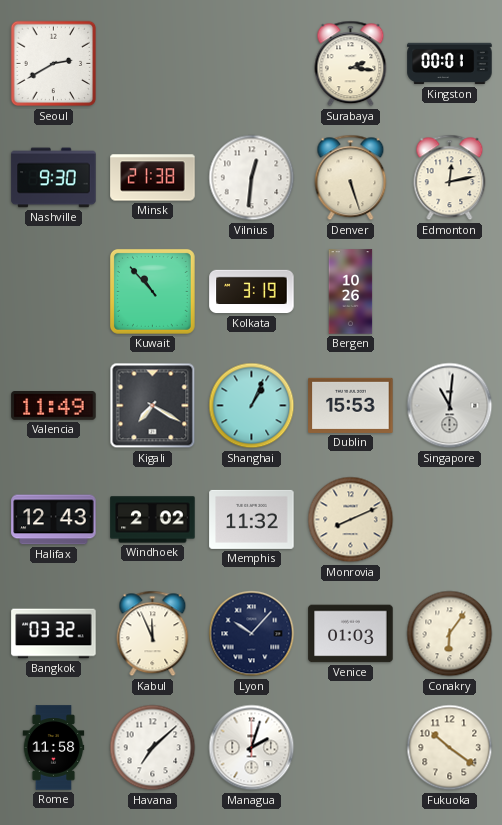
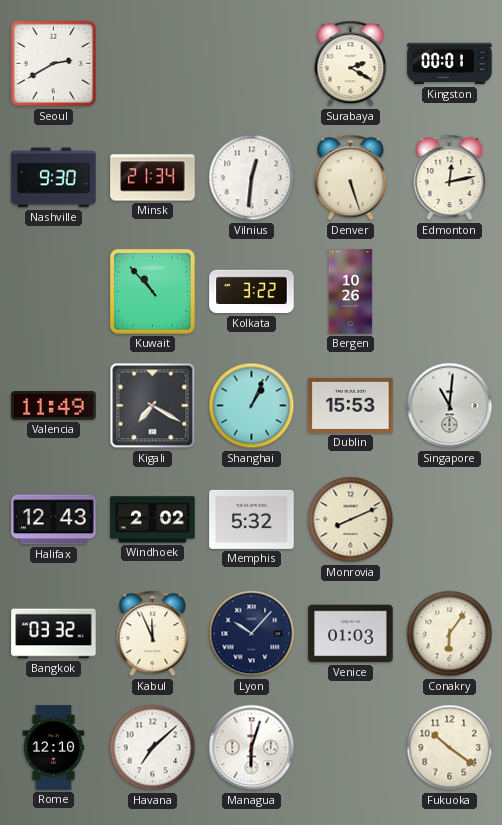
Surabaya: 2:16 -> 2:20
Minsk: 21:38 -> 21:34
Kolkata: 3:19 -> 3:22
Memphis: 11:32 -> 5:32
Rome: 11:58 -> 12:10
Managua: 2:03 -> 6:03
